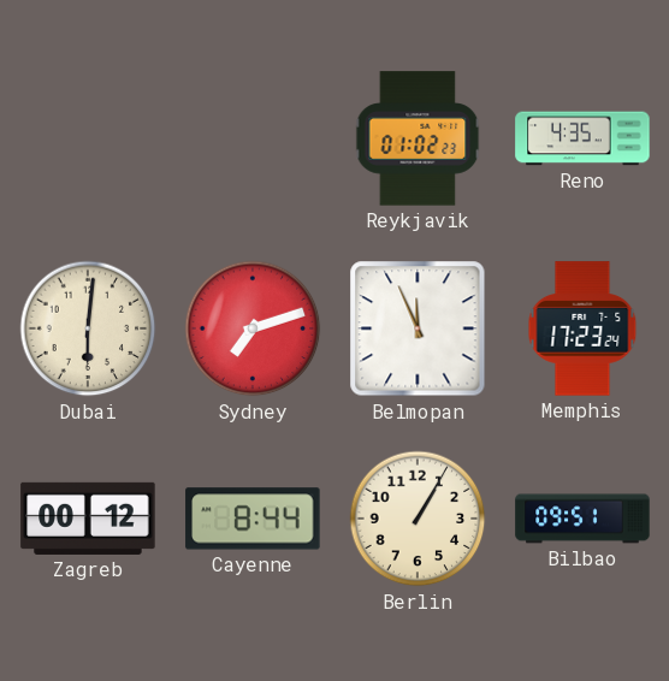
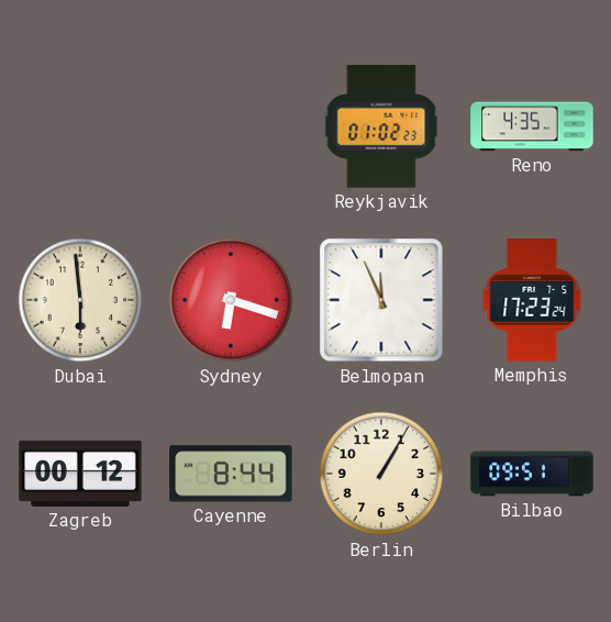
Dubai: 6:01 -> 5:59
Sydney: 7:12 -> 6:18
